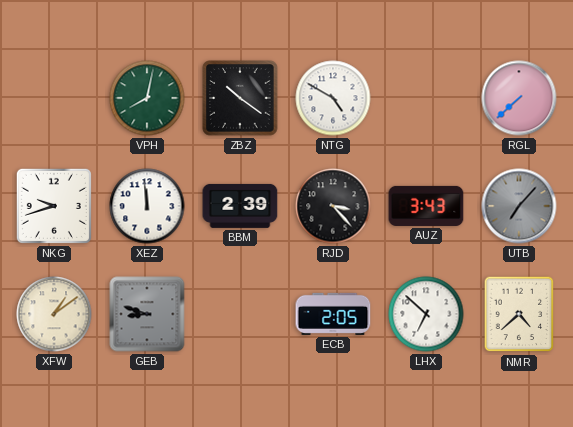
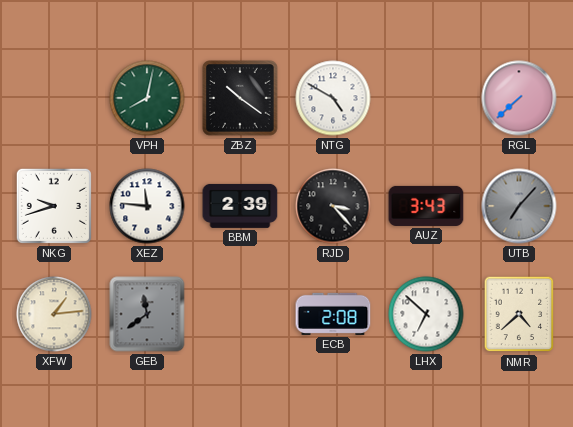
XEZ: 11:59 -> 11:46
XFW: 1:09 -> 1:14
GEB: 8:48 -> 11:39
ECB: 2:05 -> 2:08
